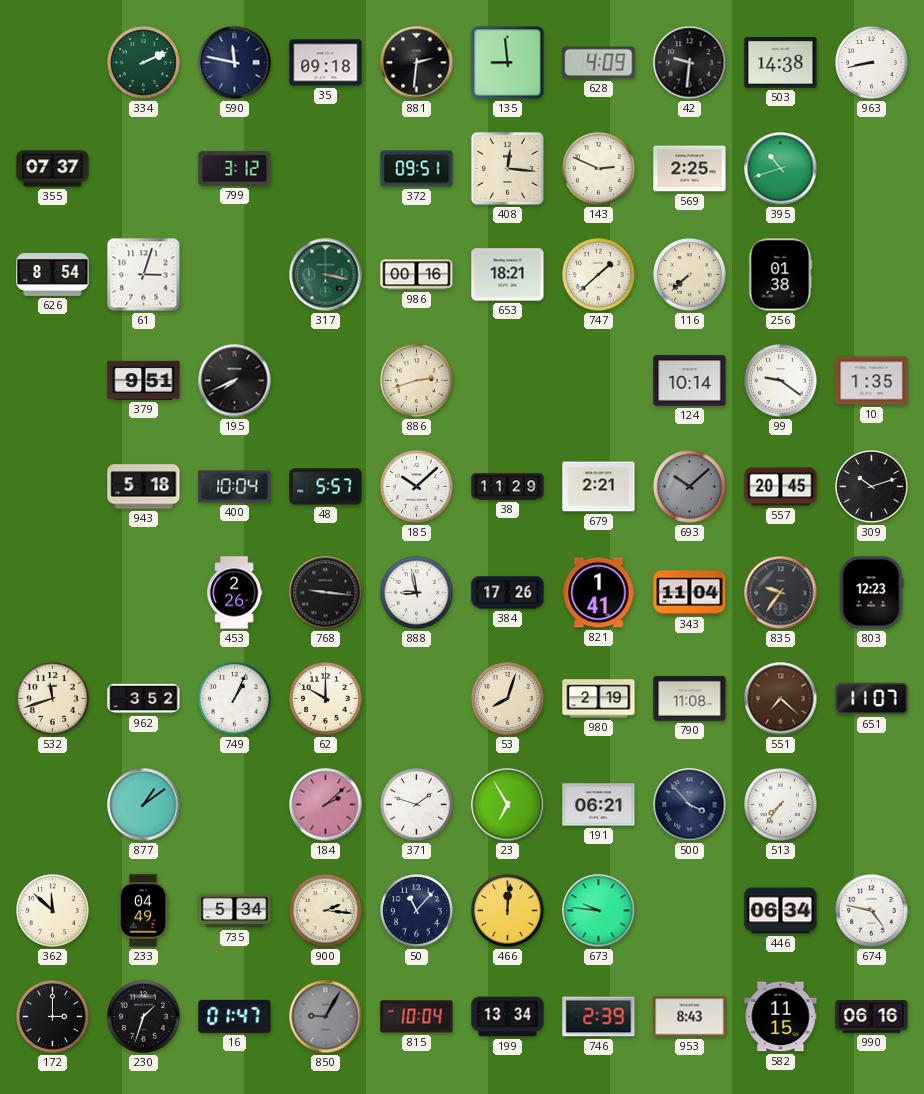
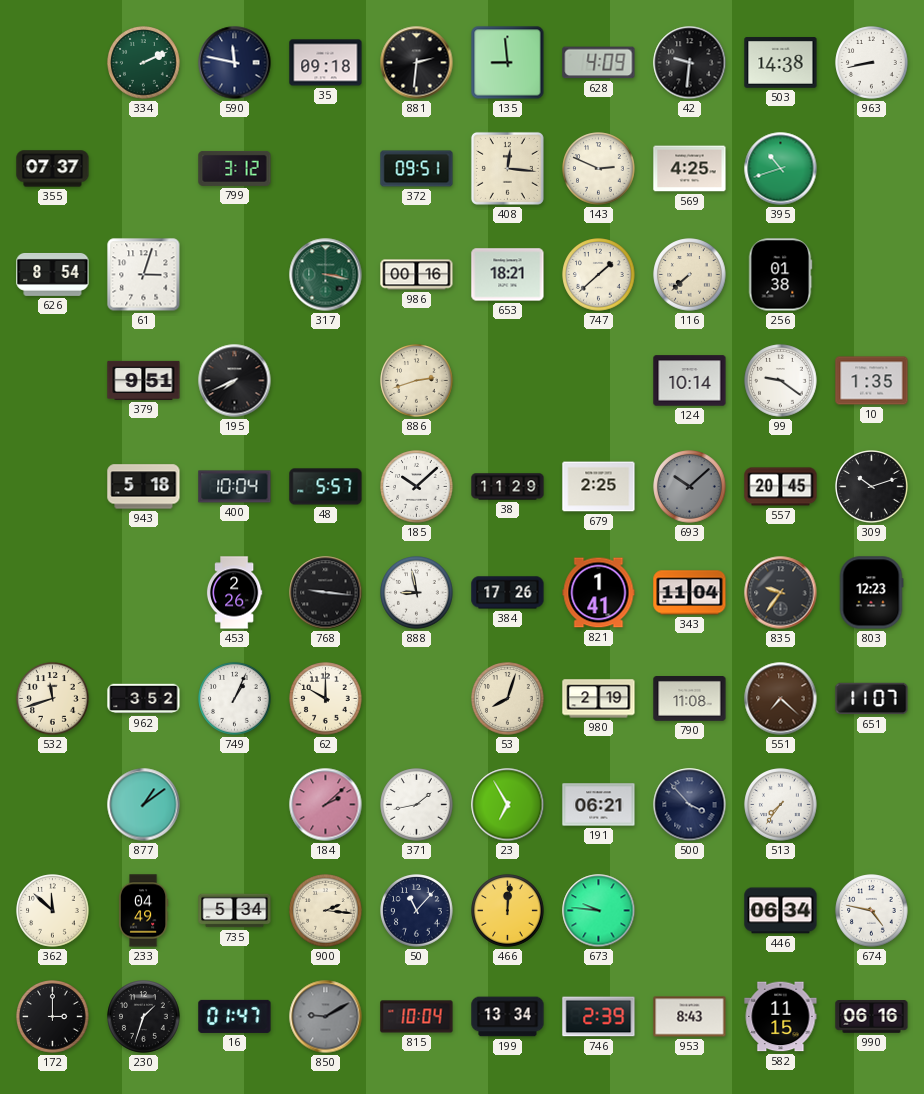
569: 2:25 -> 4:25
679: 2:21 -> 2:25
371: 1:48 -> 1:43
850: 9:05 -> 9:10
